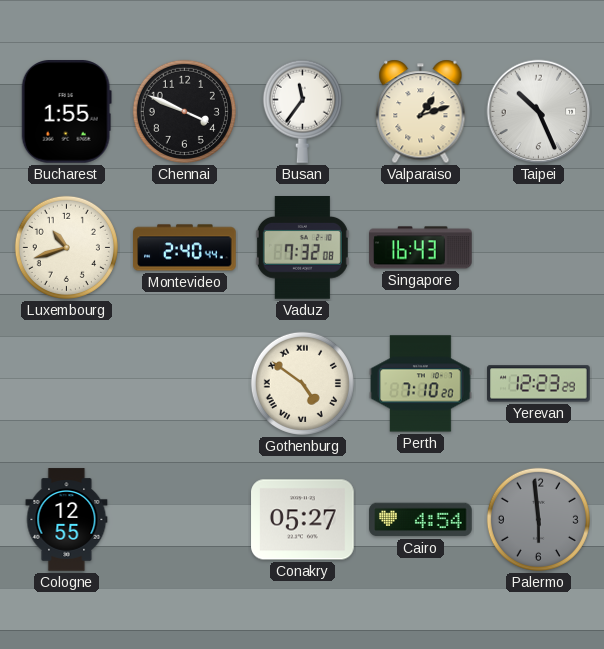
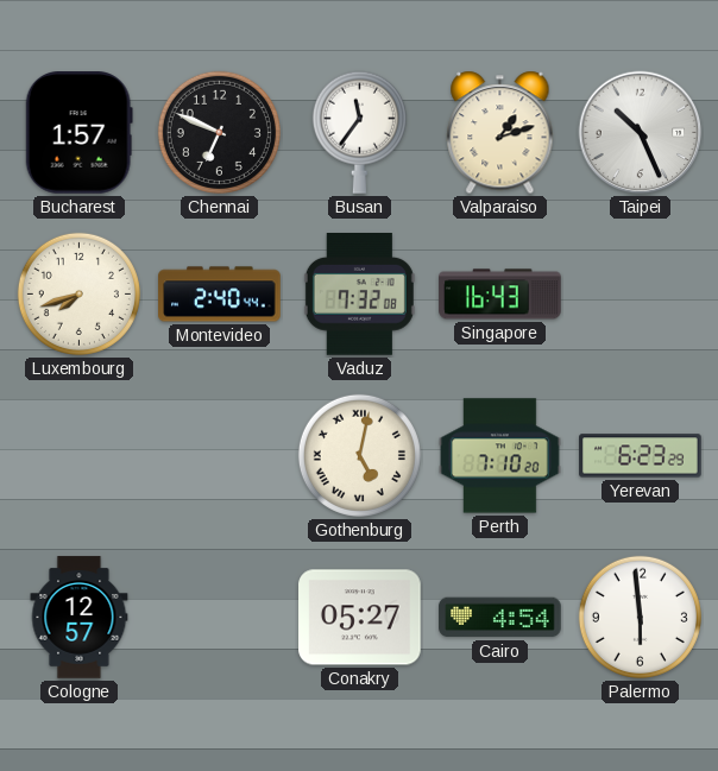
Bucharest: 1:55 -> 1:57
Chennai: 3:49 -> 6:49
Luxembourg: 10:42 -> 7:42
Gothenburg: 4:51 -> 5:02
Yerevan: 12:23 -> 6:23
Cologne: 12:55 -> 12:57
Palermo dial: grey -> white
